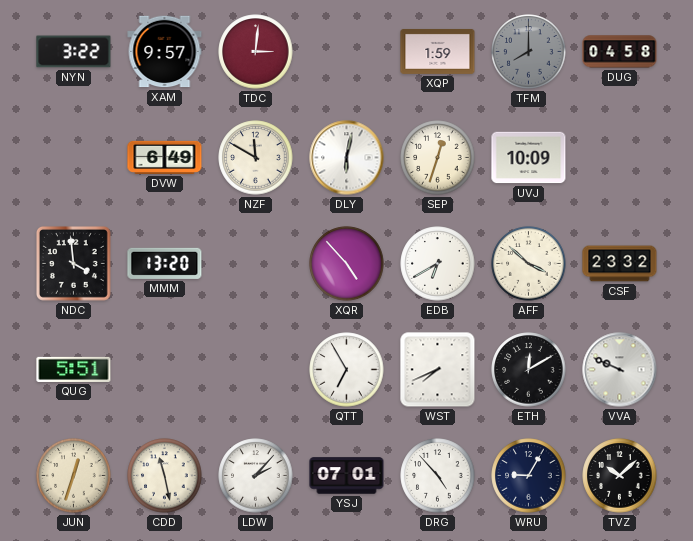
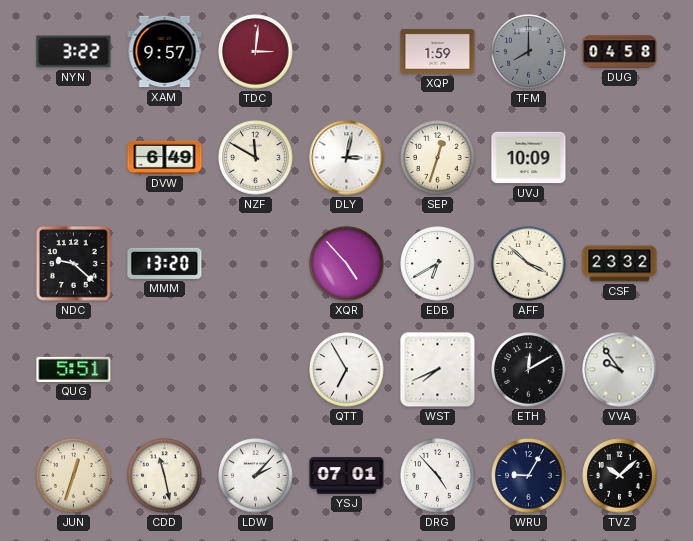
DLY: 6:02 -> 3:02
NDC: 3:59 -> 9:22
VVA: 9:49 -> 9:54
